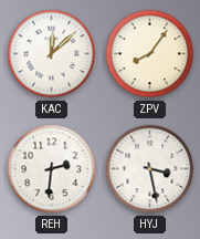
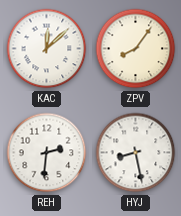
HYJ: 3:28 -> 8:28
